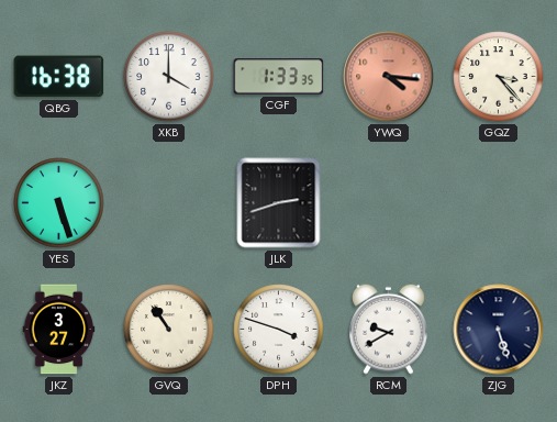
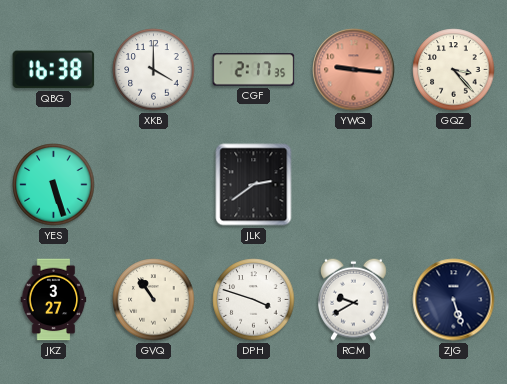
CGF: 1:33 -> 2:17
YWQ: 4:16 -> 9:16
JLK: 2:42 -> 2:39
